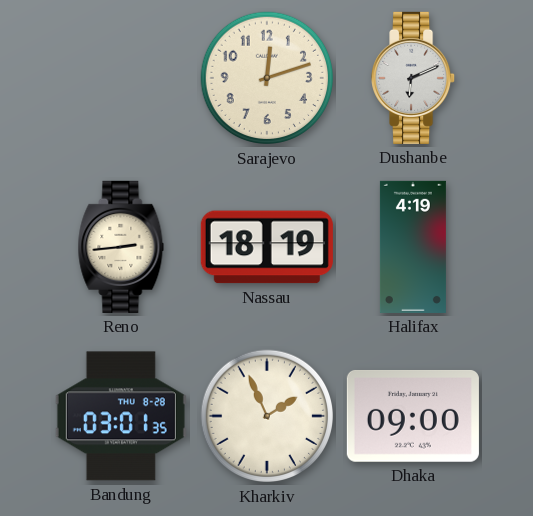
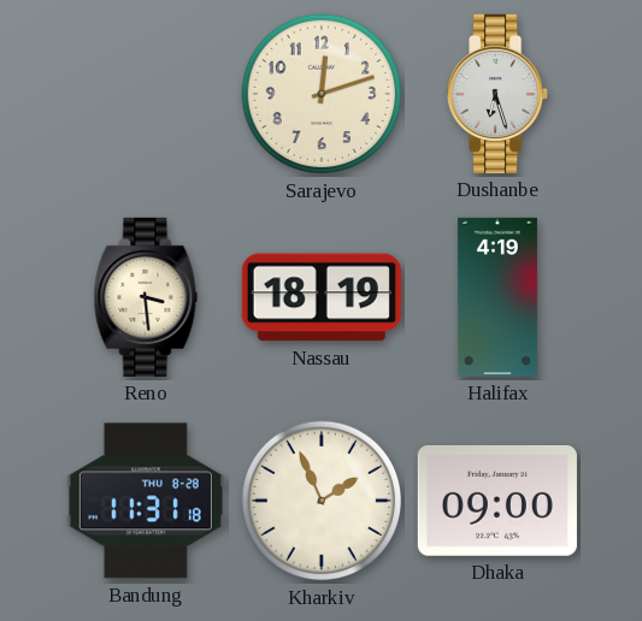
Dushanbe: 6:11 -> 6:27
Reno: 2:44 -> 3:29
Bandung: 03:01 -> 11:31
